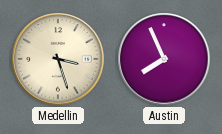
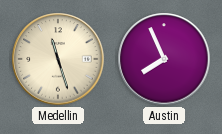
Medellin: 3:27 -> 11:27
